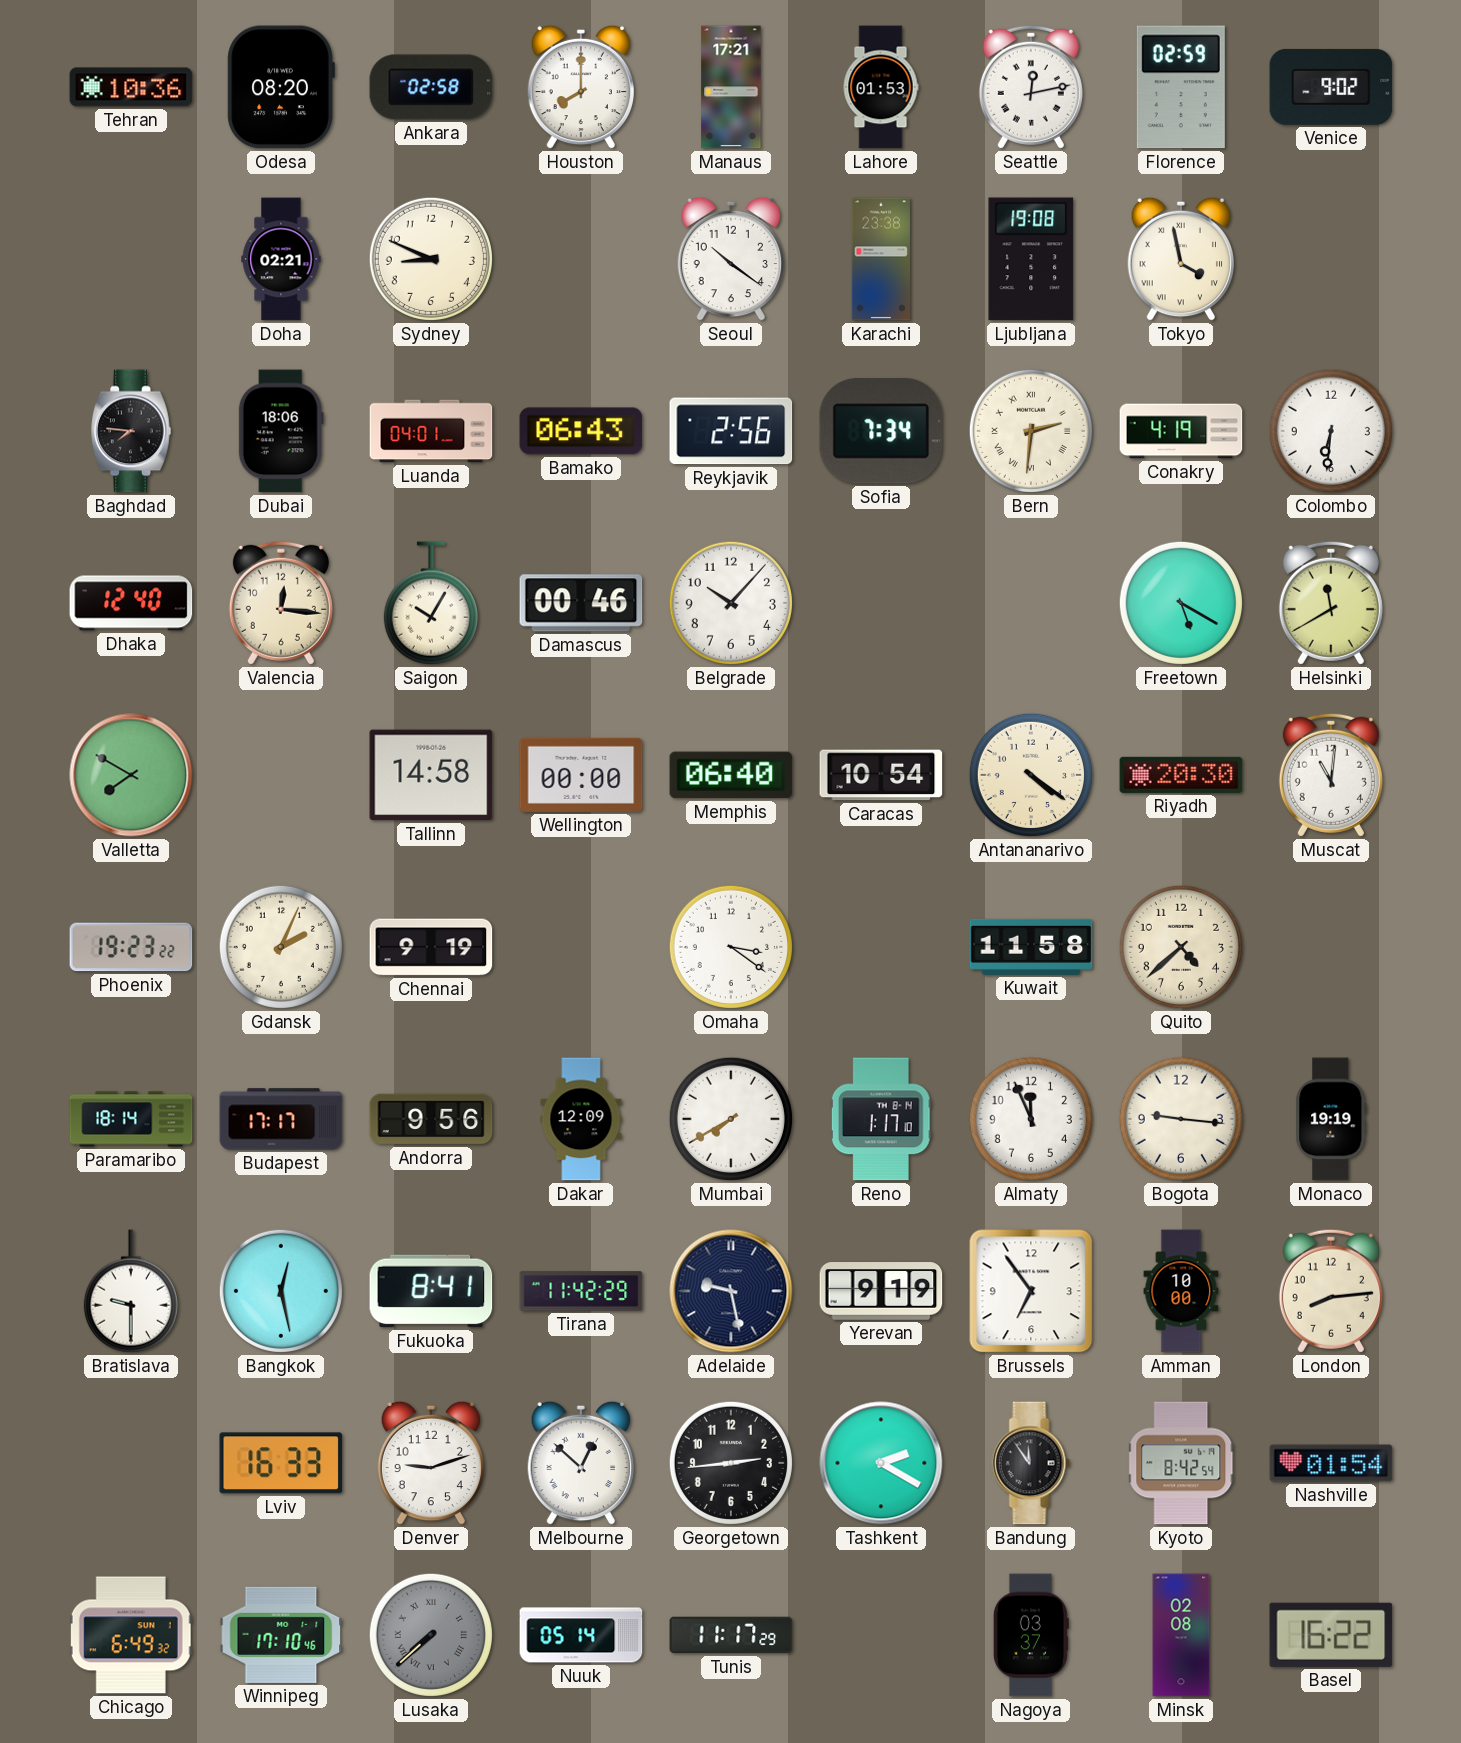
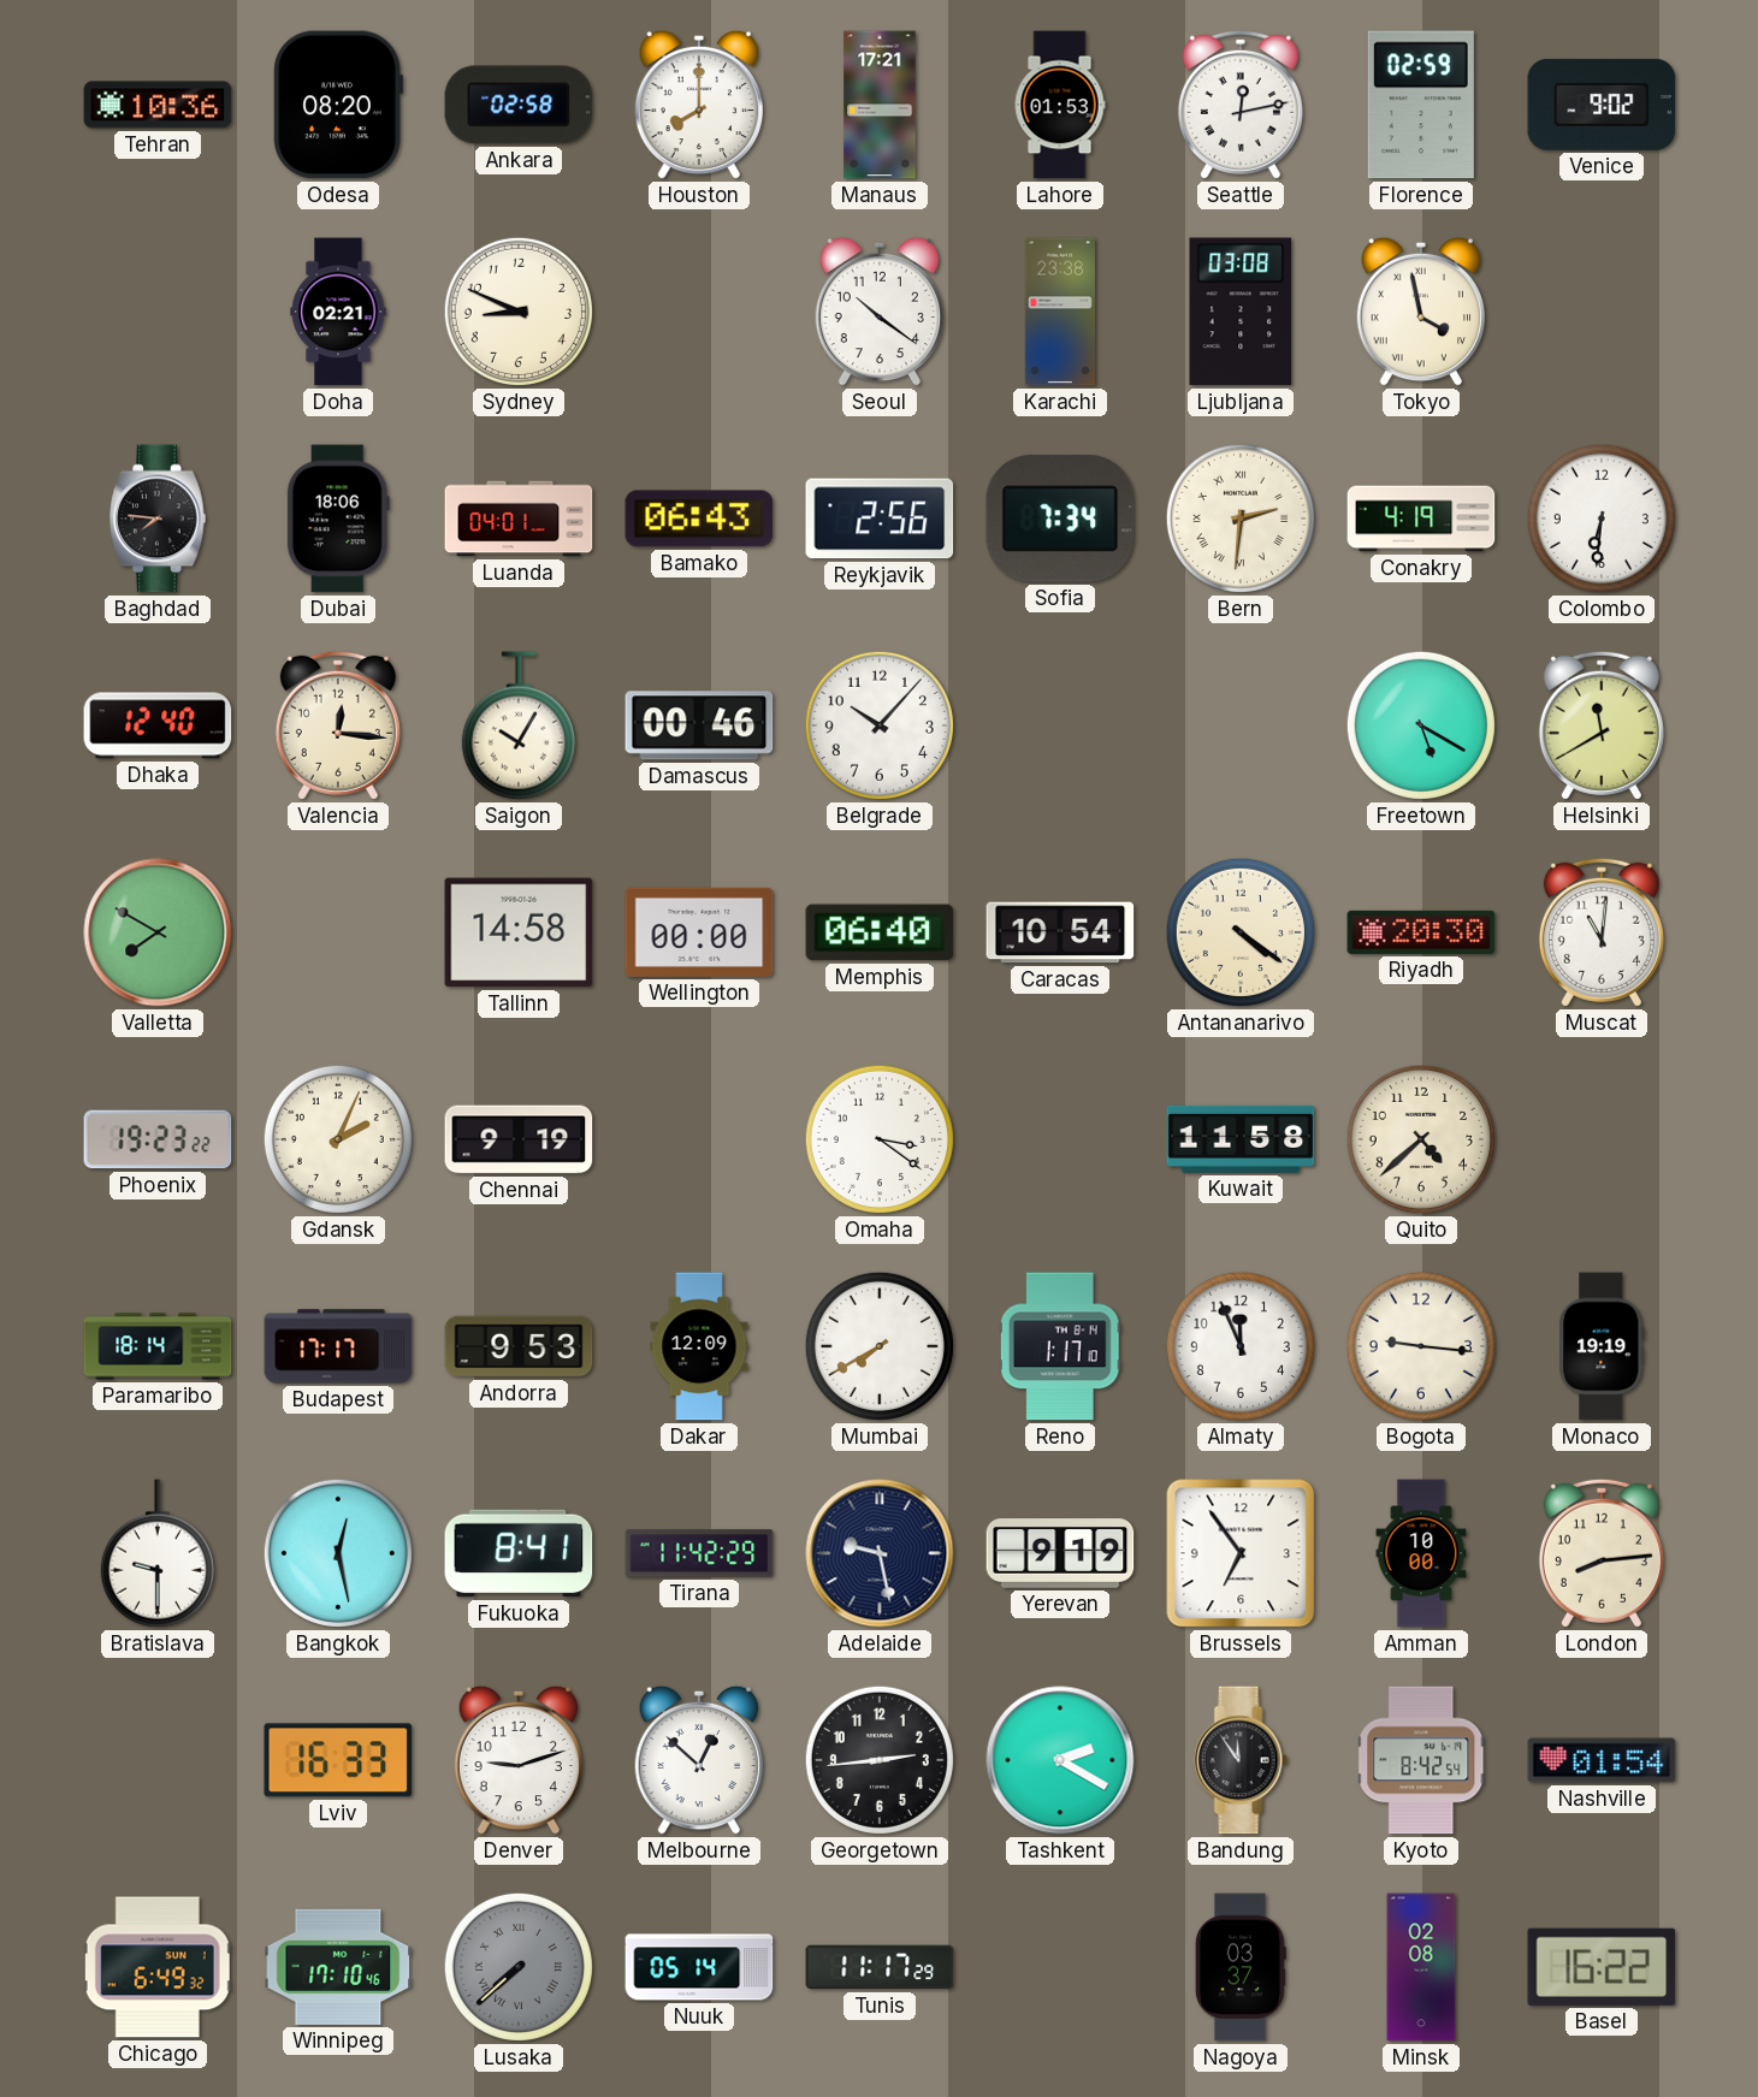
Ljubljana: 19:08 -> 03:08
Andorra: 9:56 -> 9:53
